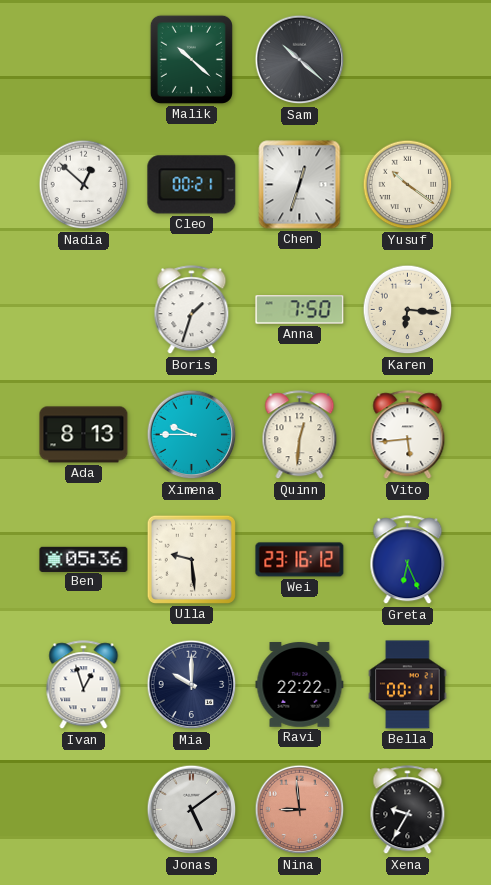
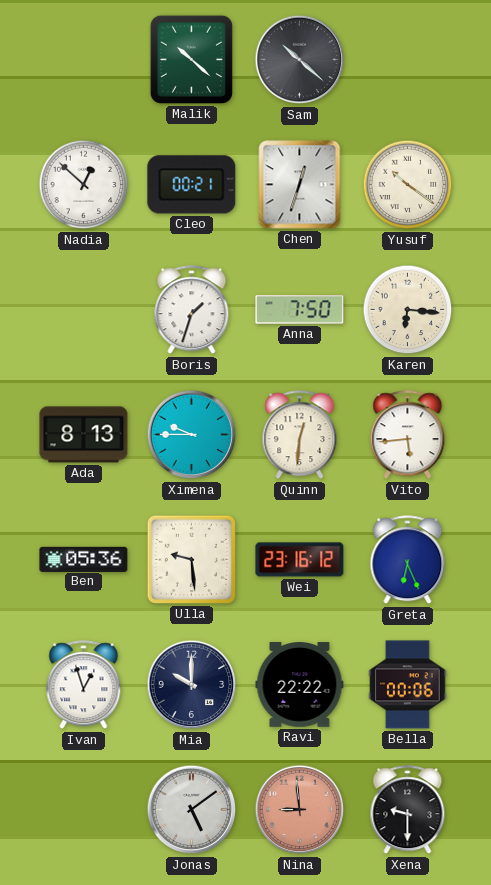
Bella: 00:11 -> 00:06
Xena: 9:35 -> 9:30
